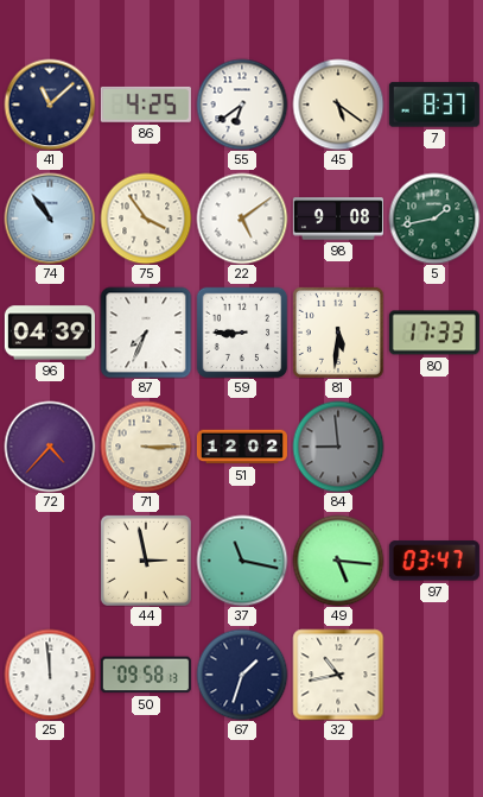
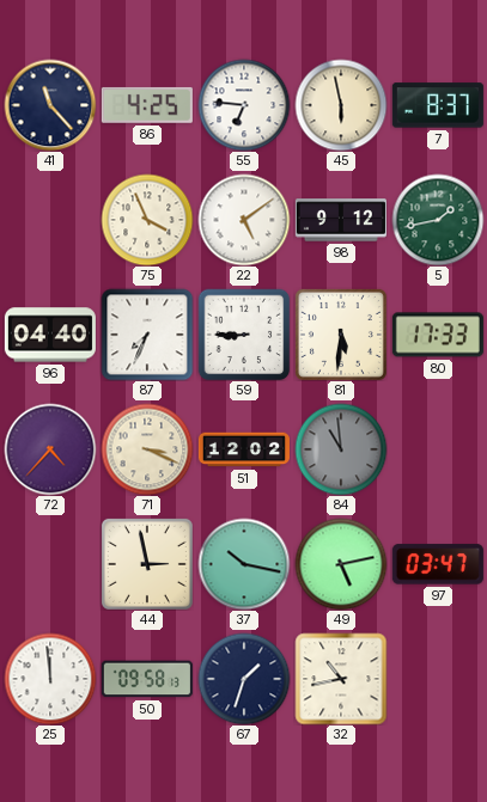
41: 11:08 -> 11:23
55: 6:39 -> 6:46
45: 5:21 -> 5:58
74: 10:54 -> none
75: 3:54 -> 3:56
98: 9:08 -> 9:12
96: 04:39 -> 04:40
71: 3:15 -> 3:19
84: 8:59 -> 10:59
37: 11:17 -> 10:17
49: 5:16 -> 5:13
